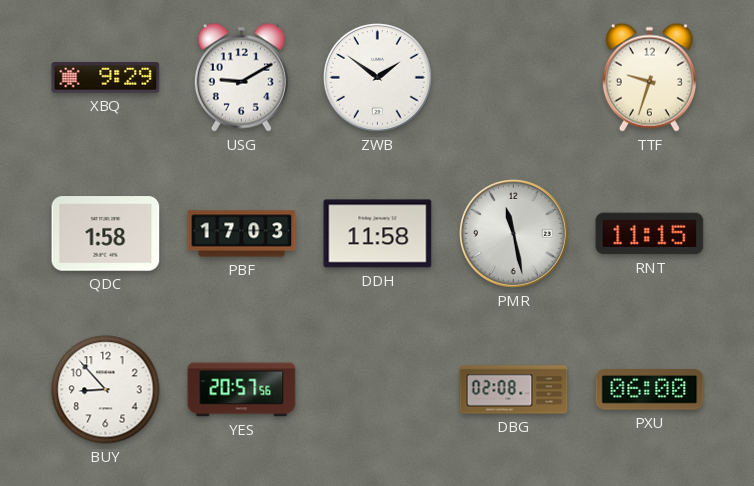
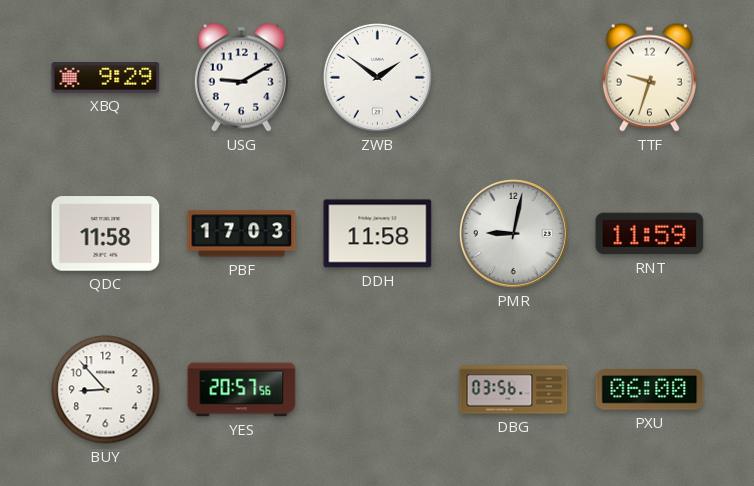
QDC: 1:58 -> 11:58
PMR: 11:28 -> 9:02
RNT: 11:15 -> 11:59
DBG: 02:08 -> 03:56
